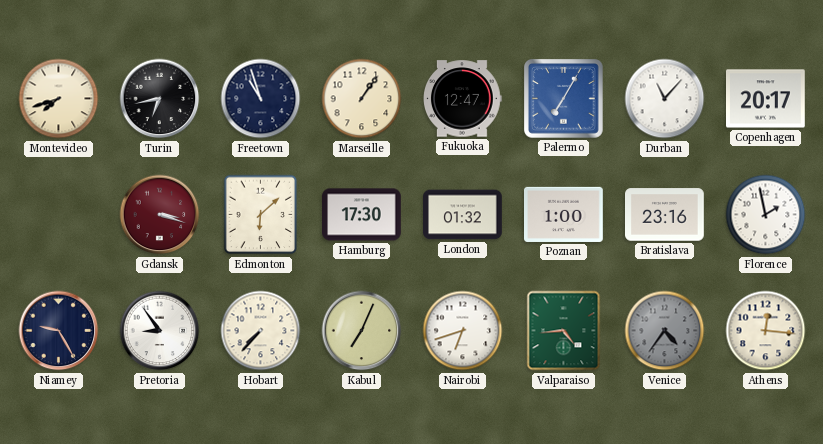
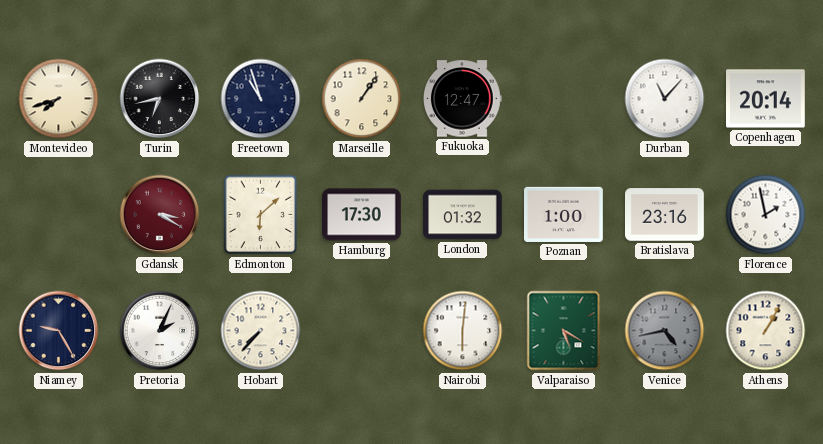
Palermo: 7:05 -> none
Copenhagen: 20:17 -> 20:14
Gdansk: 3:18 -> 3:20
Pretoria: 8:54 -> 2:04
Kabul: 7:04 -> none
Nairobi: 6:42 -> 6:01
Valparaiso: 4:44 -> 5:20
Venice: 4:36 -> 4:43
Athens: 12:16 -> 1:05
